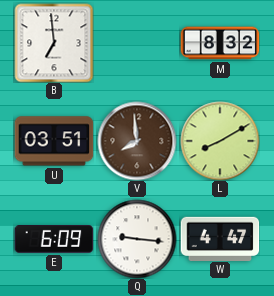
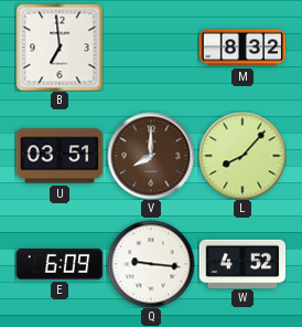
V: 7:59 -> 8:00
L: 8:10 -> 8:07
W: 4:47 -> 4:52
